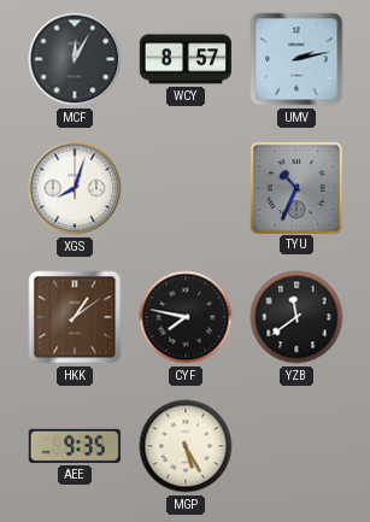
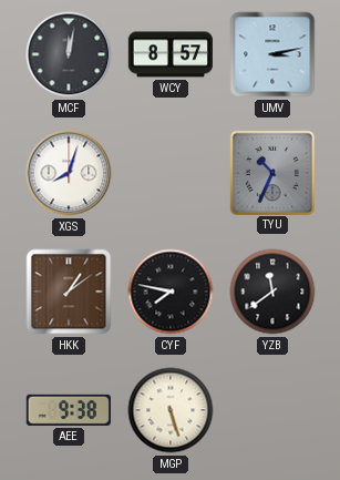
MCF: 12:05 -> 12:02
UMV: 2:13 -> 3:13
AEE: 9:35 -> 9:38
MGP: 5:25 -> 5:27
